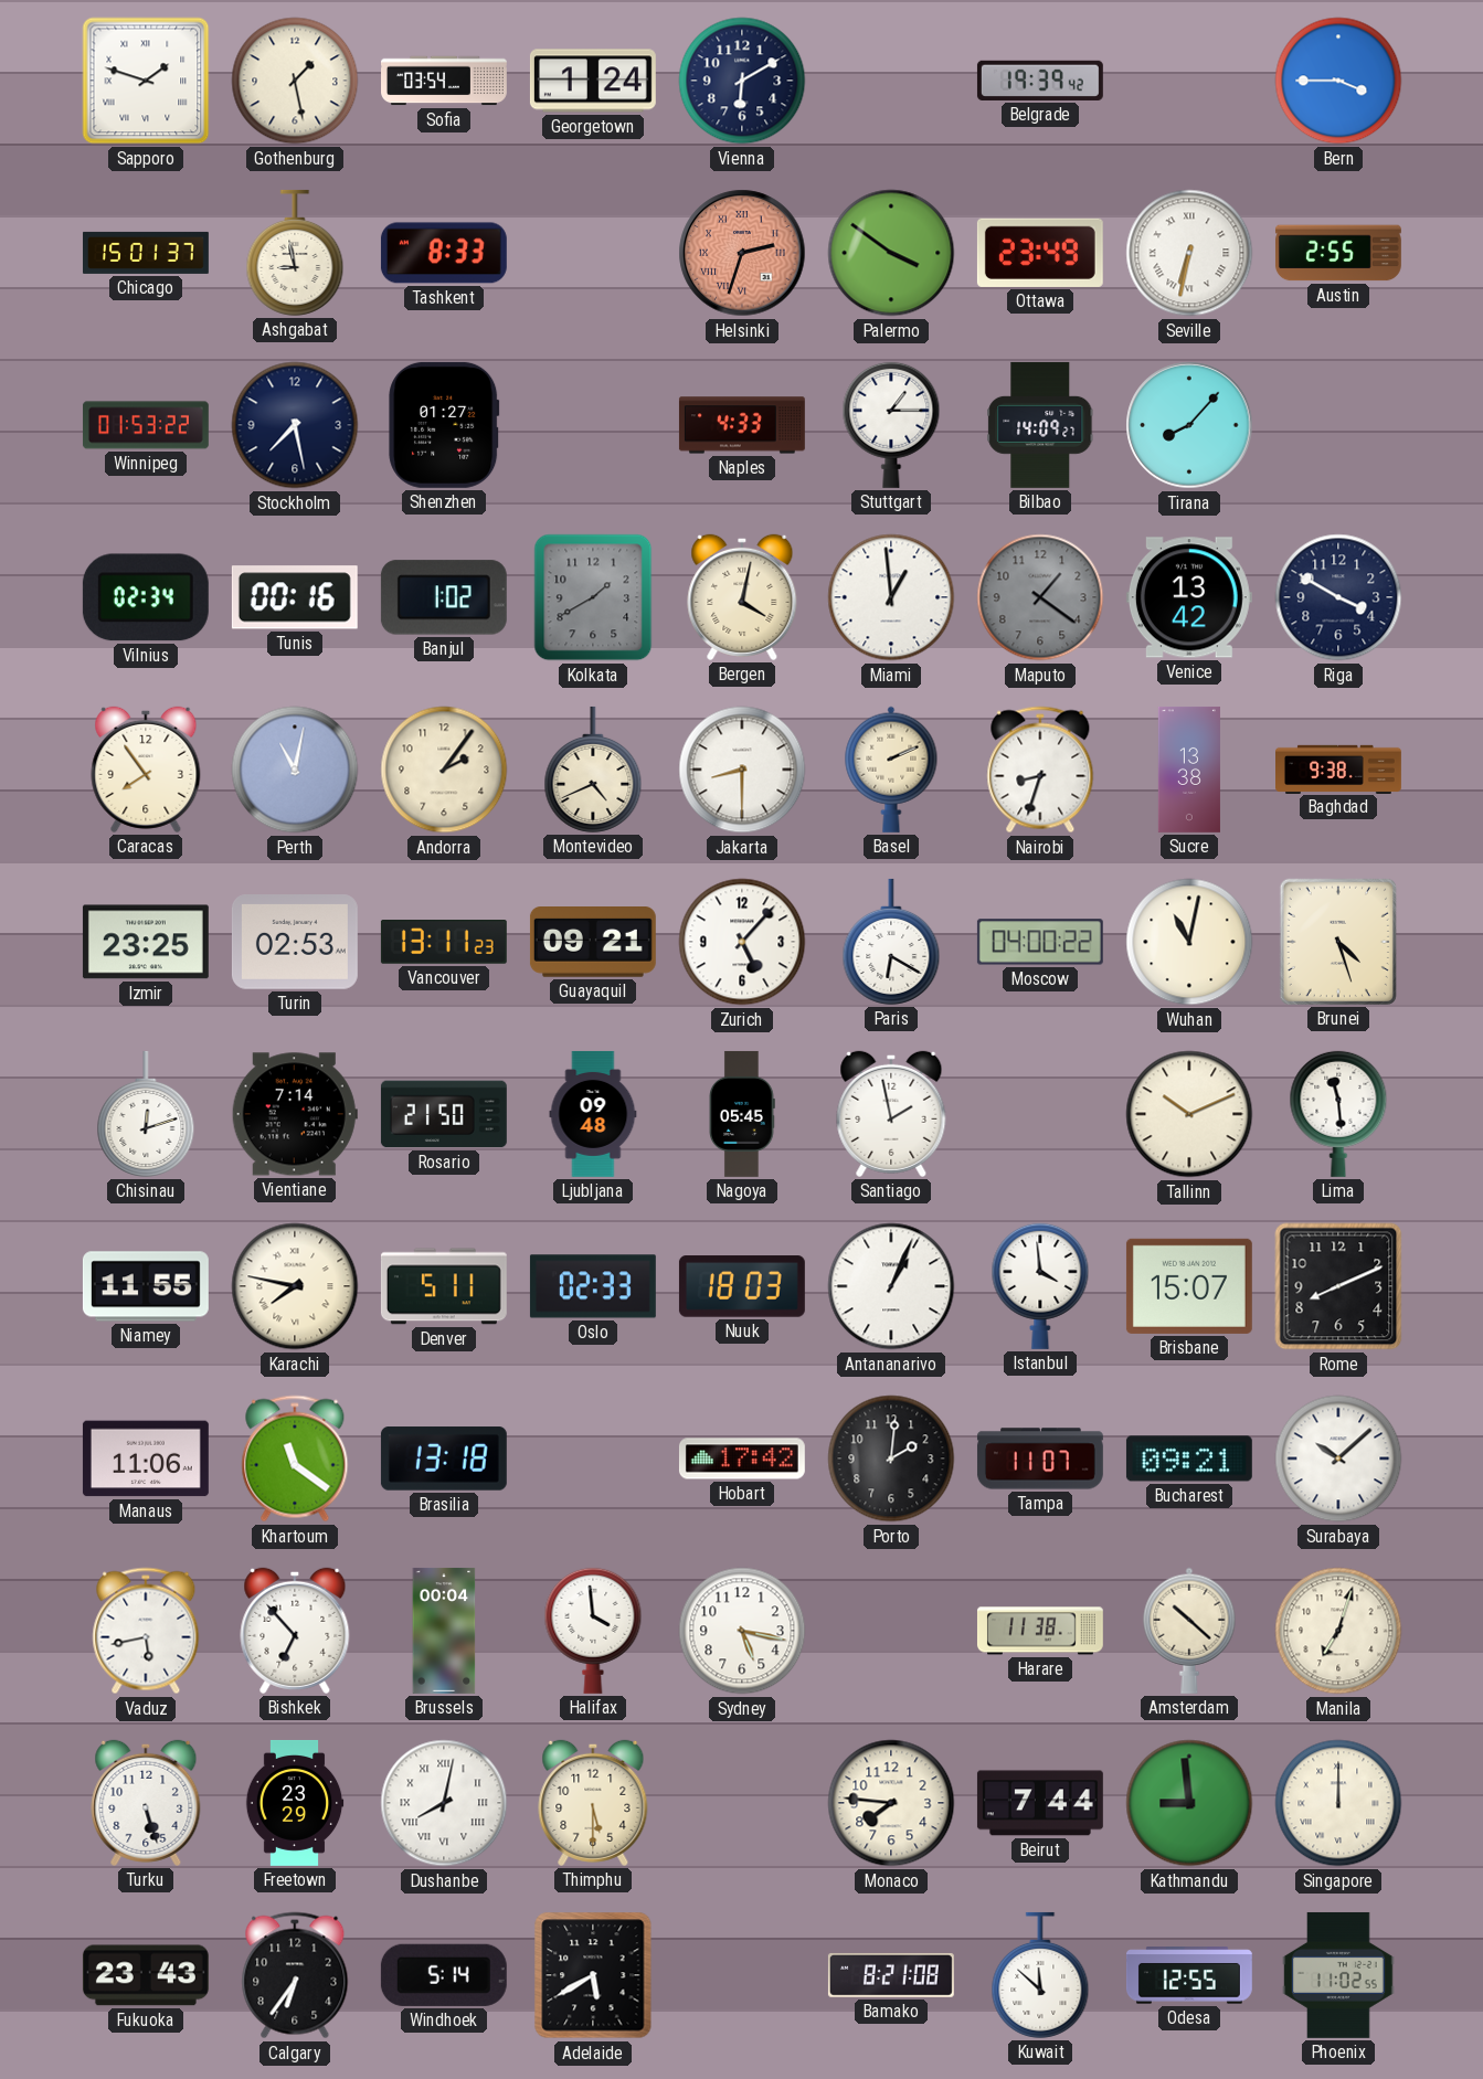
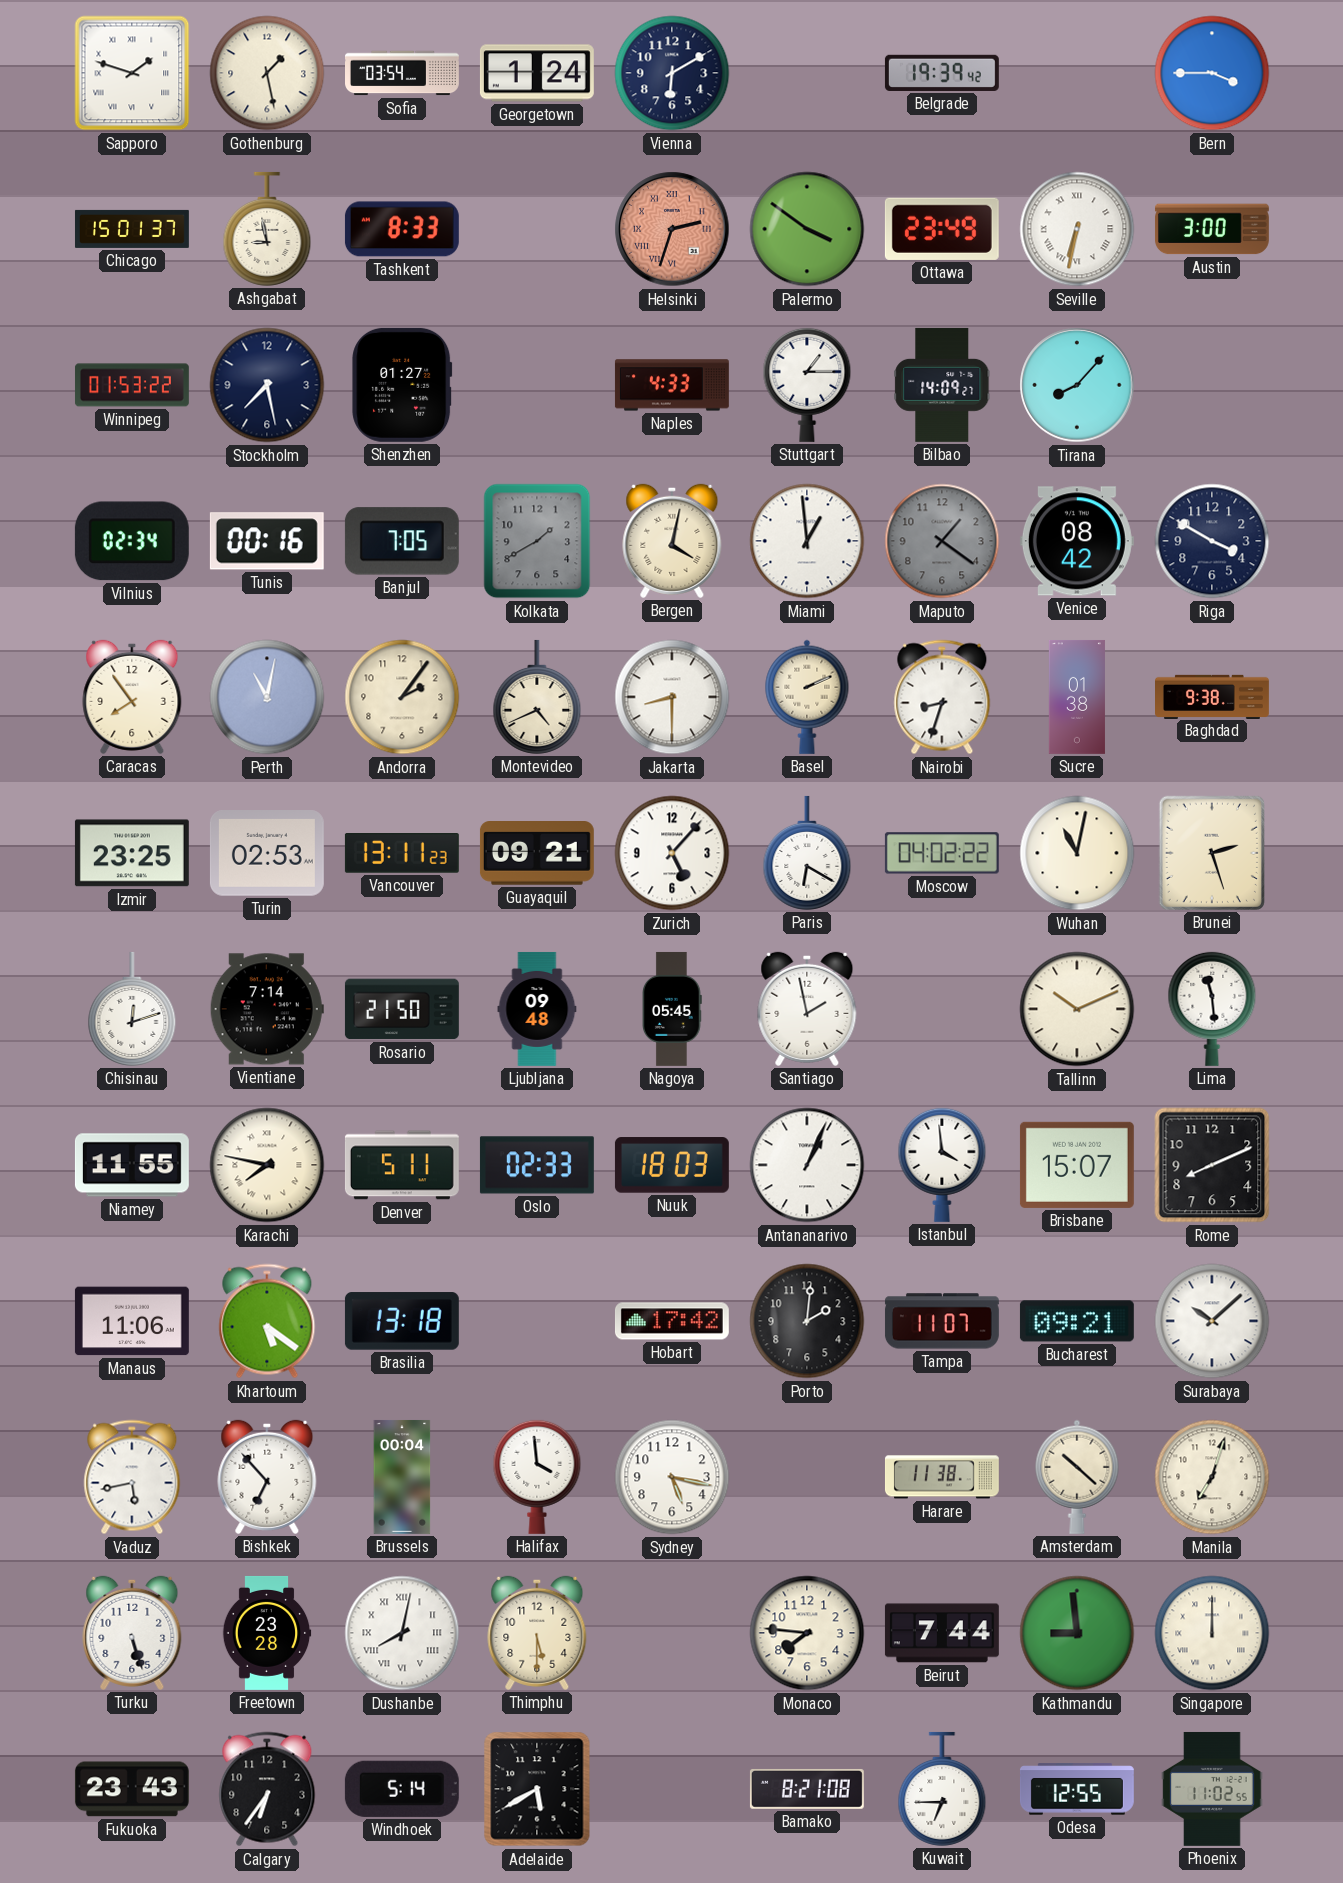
Austin: 2:55 -> 3:00
Banjul: 1:02 -> 7:05
Venice: 13:42 -> 08:42
Sucre: 13:38 -> 01:38
Moscow: 04:00 -> 04:02
Brunei: 4:27 -> 2:27
Khartoum: 11:21 -> 5:21
Freetown: 23:29 -> 23:28
Kuwait: 11:52 -> 6:45
